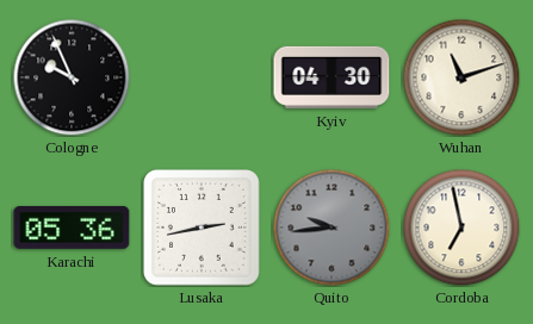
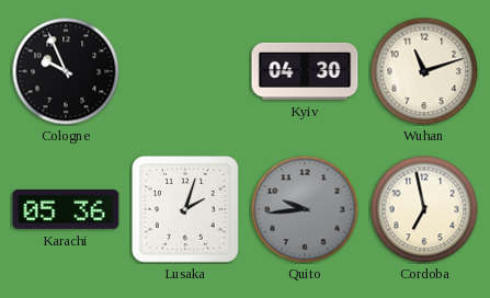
Lusaka: 2:43 -> 2:03
